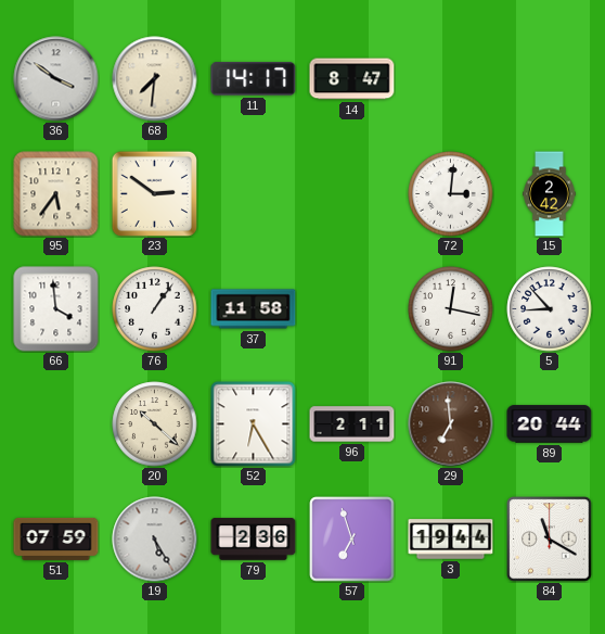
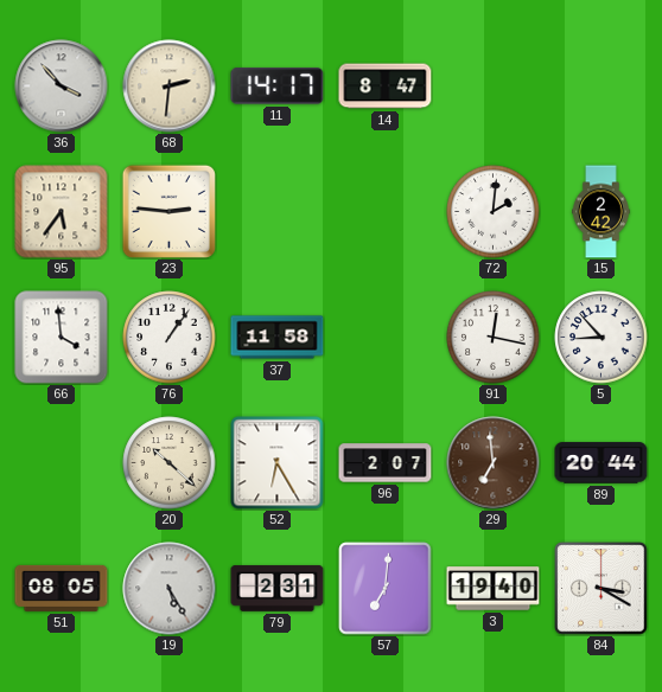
36: 3:51 -> 3:53
68: 7:31 -> 2:31
23: 2:51 -> 2:46
72: 3:01 -> 2:01
96: 2:11 -> 2:07
51: 07:59 -> 08:05
79: 2:36 -> 2:31
57: 6:57 -> 7:01
3: 19:44 -> 19:40
84: 11:20 -> 3:20
